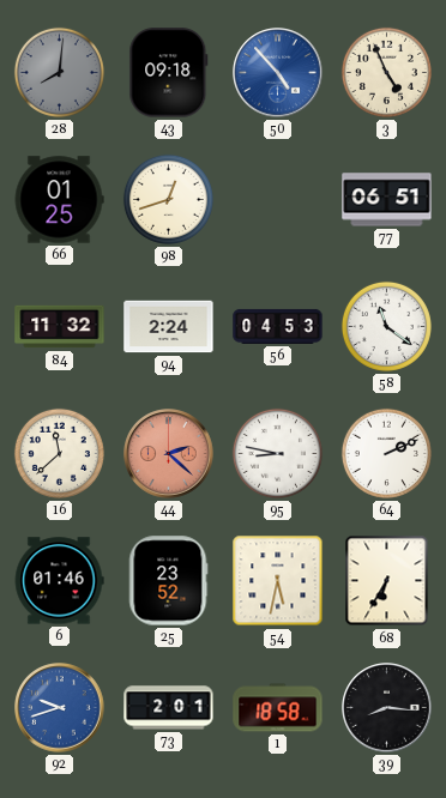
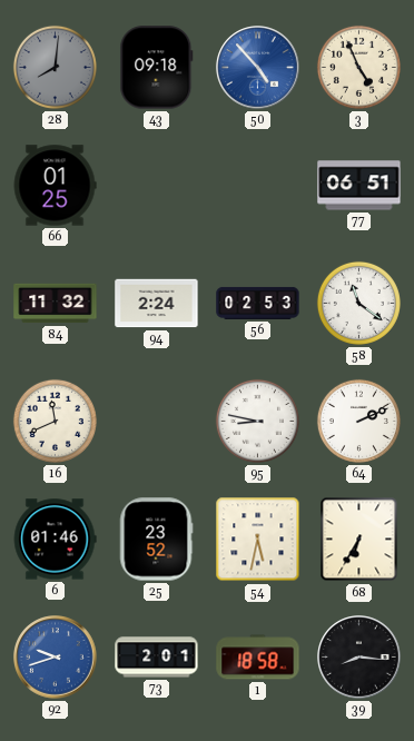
98: 12:42 -> none
56: 04:53 -> 02:53
16: 11:38 -> 11:41
44: 2:22 -> none
